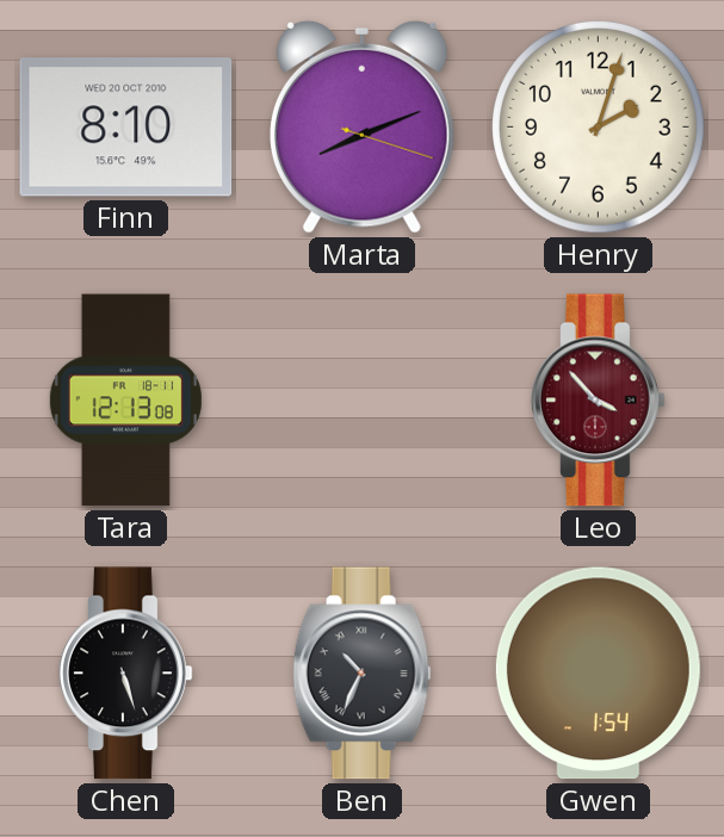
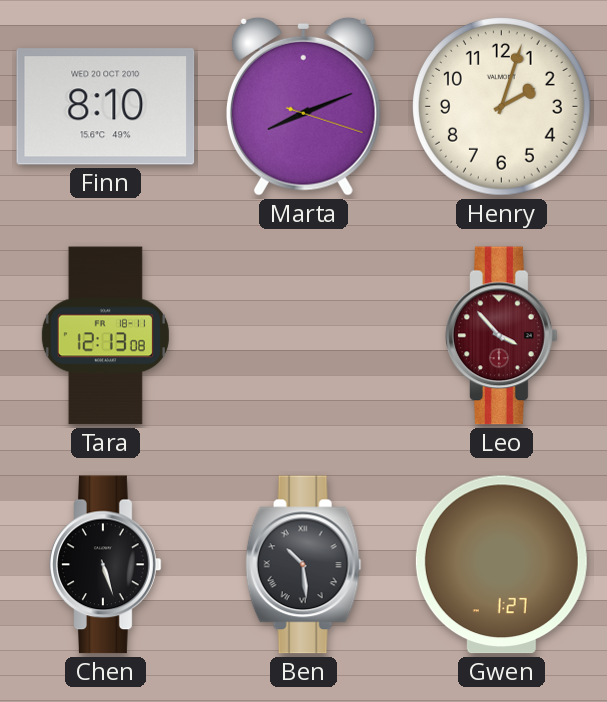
Ben: 10:34 -> 10:29
Gwen: 1:54 -> 1:27
